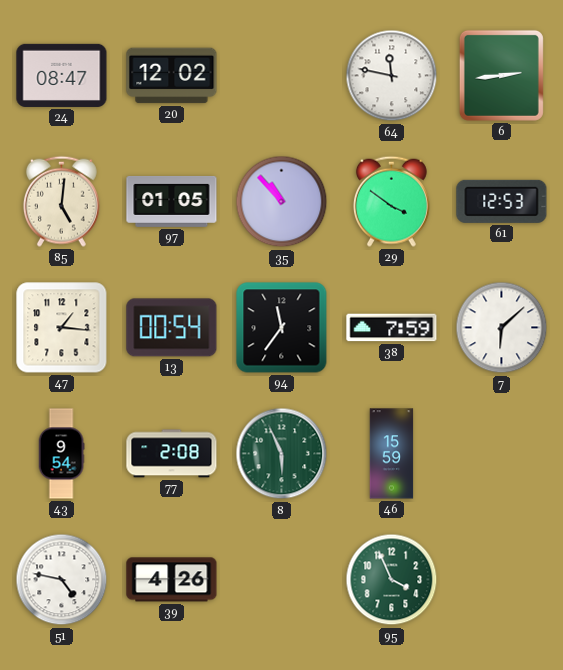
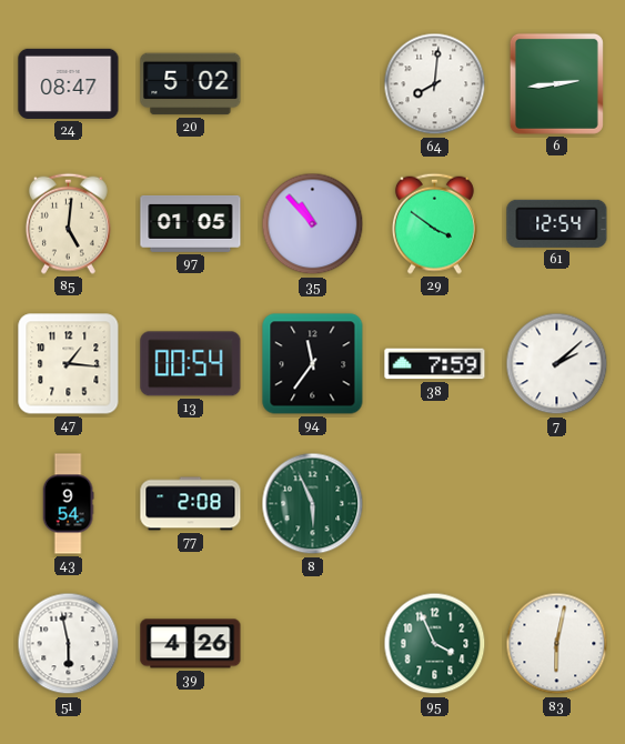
20: 12:02 -> 5:02
64: 11:47 -> 8:01
61: 12:53 -> 12:54
7: 6:08 -> 2:08
46: 15:59 -> none
51: 4:47 -> 5:58
83: none -> 6:02
